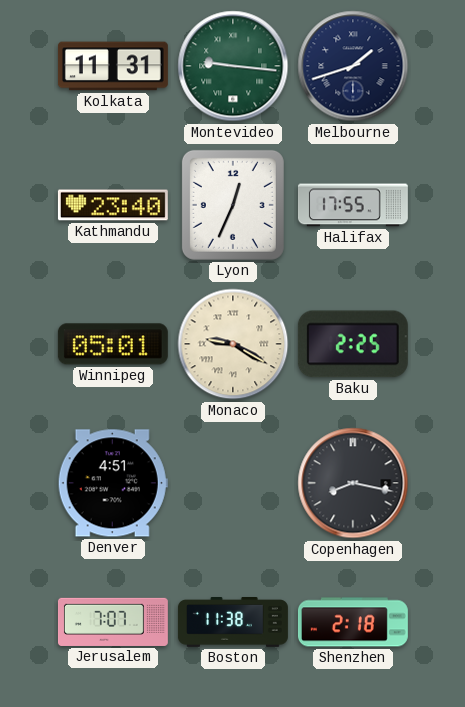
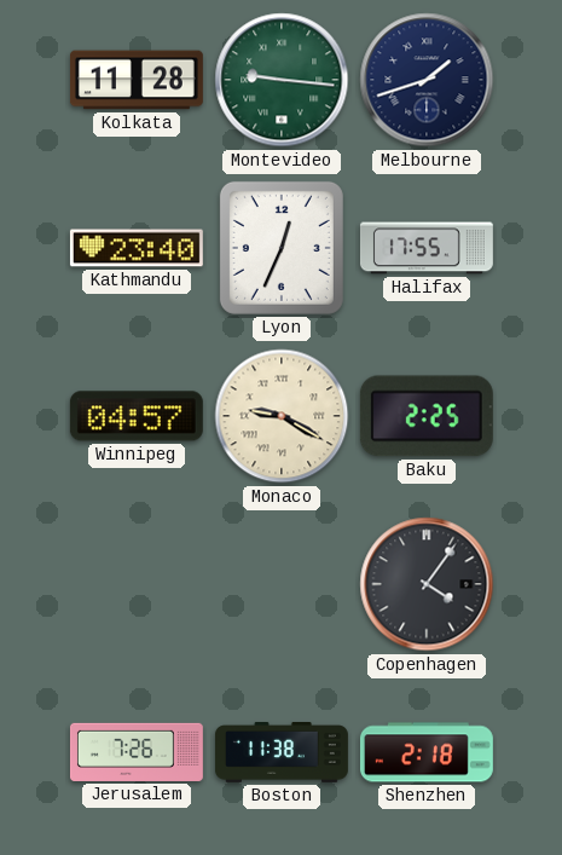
Kolkata: 11:31 -> 11:28
Winnipeg: 05:01 -> 04:57
Denver: 4:51 -> none
Copenhagen: 8:17 -> 4:06
Jerusalem: 7:07 -> 7:26
